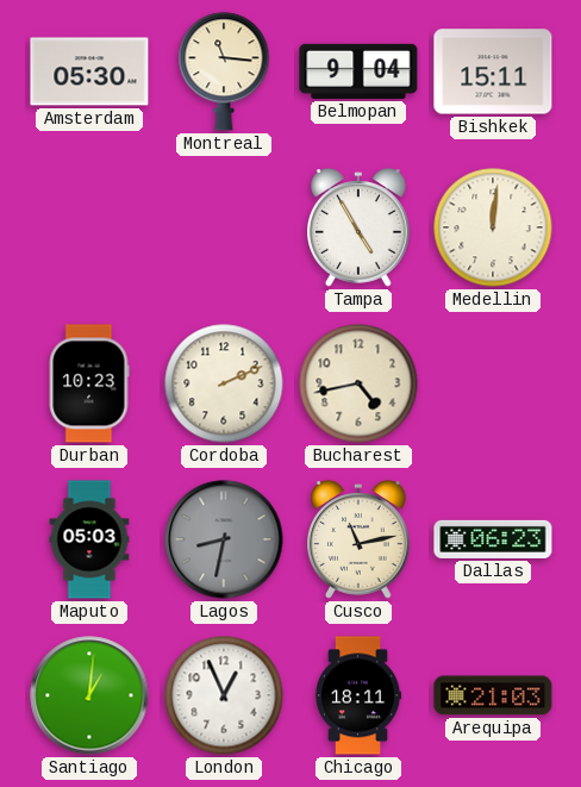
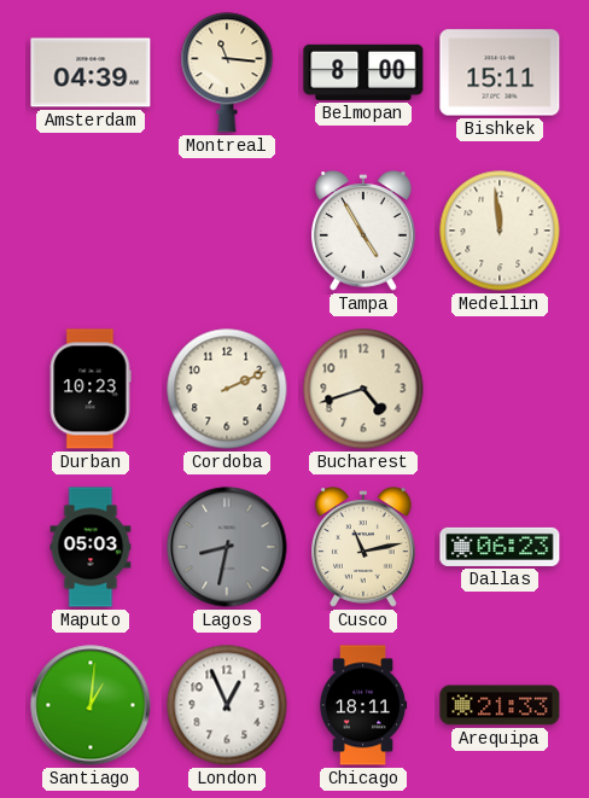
Amsterdam: 05:30 -> 04:39
Belmopan: 9:04 -> 8:00
Medellin: 12:01 -> 11:59
Bucharest: 4:43 -> 4:42
Arequipa: 21:03 -> 21:33
